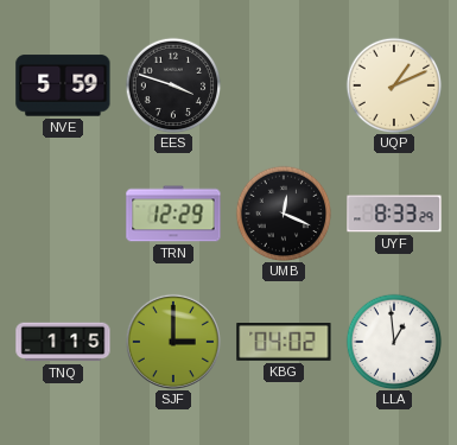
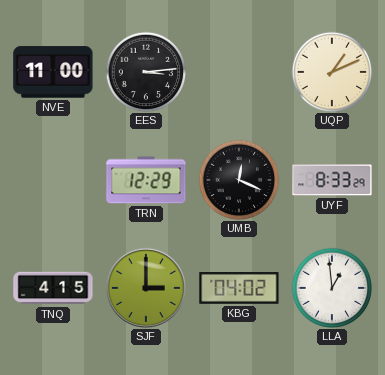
NVE: 5:59 -> 11:00
EES: 3:48 -> 3:14
TNQ: 1:15 -> 4:15
